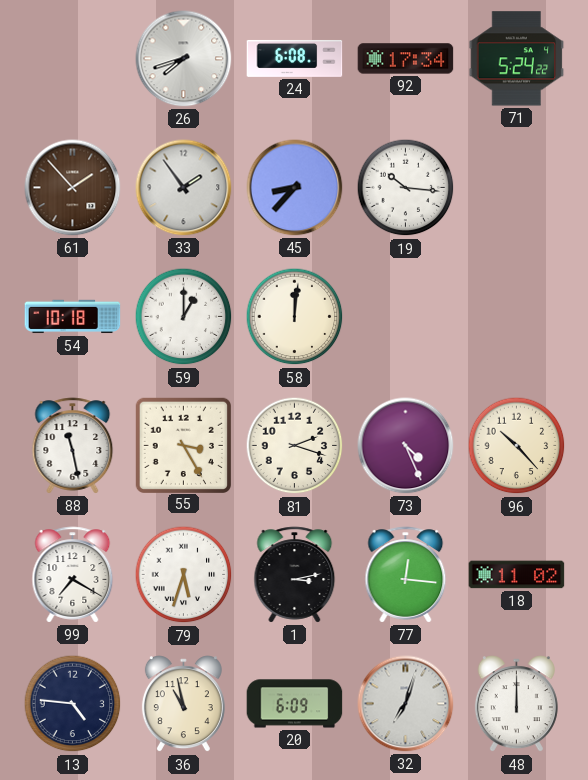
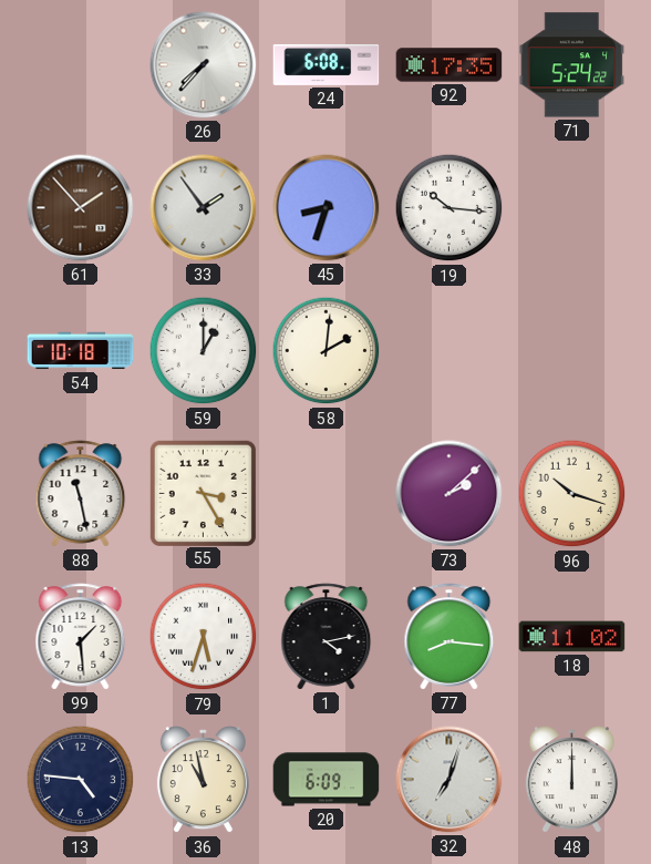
26: 7:42 -> 7:37
92: 17:34 -> 17:35
45: 8:37 -> 8:33
58: 12:01 -> 2:01
81: 2:18 -> none
73: 4:26 -> 2:08
96: 10:23 -> 10:18
99: 7:20 -> 1:29
1: 3:13 -> 4:13
77: 12:16 -> 8:16
